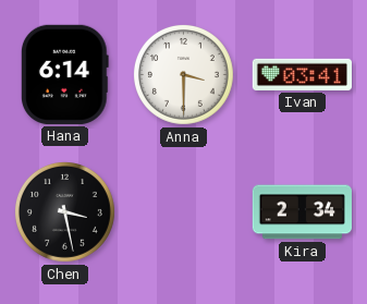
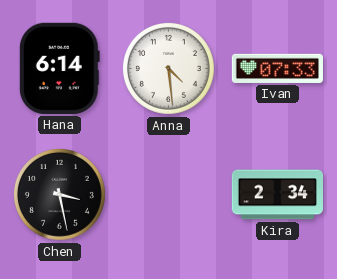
Anna: 3:30 -> 4:29
Ivan: 03:41 -> 07:33
